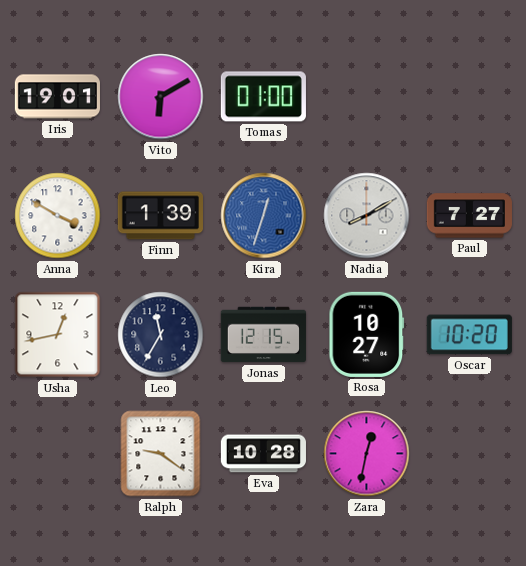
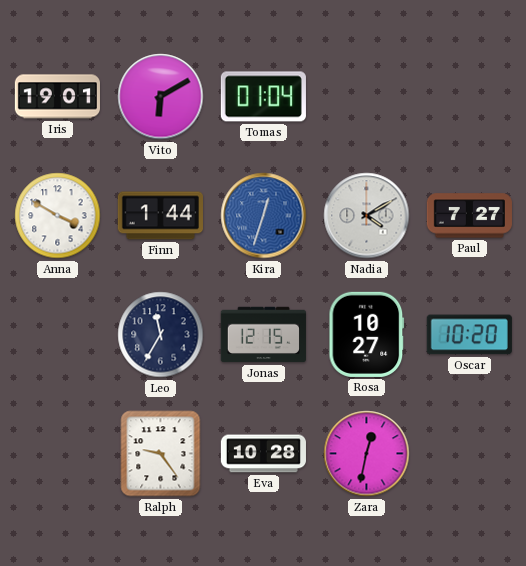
Tomas: 01:00 -> 01:04
Finn: 1:39 -> 1:44
Nadia: 8:10 -> 4:10
Usha: 12:43 -> none
Ralph: 9:21 -> 9:24
